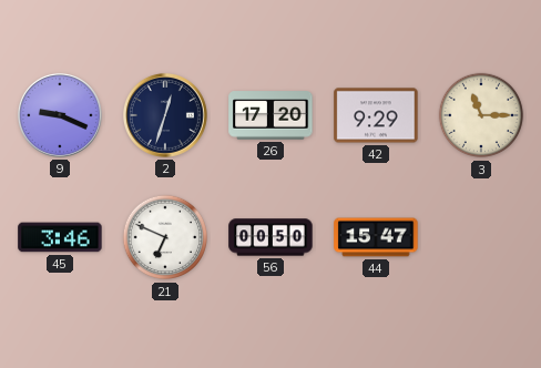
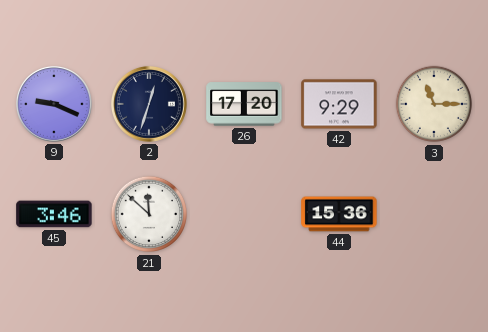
21: 6:49 -> 11:52
56: 00:50 -> none
44: 15:47 -> 15:36
